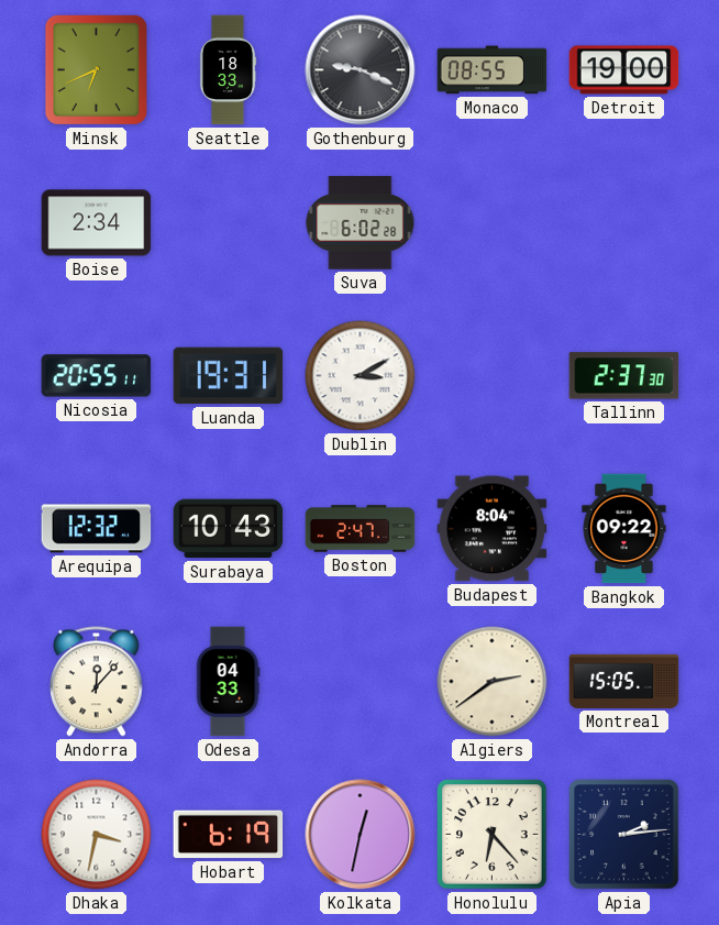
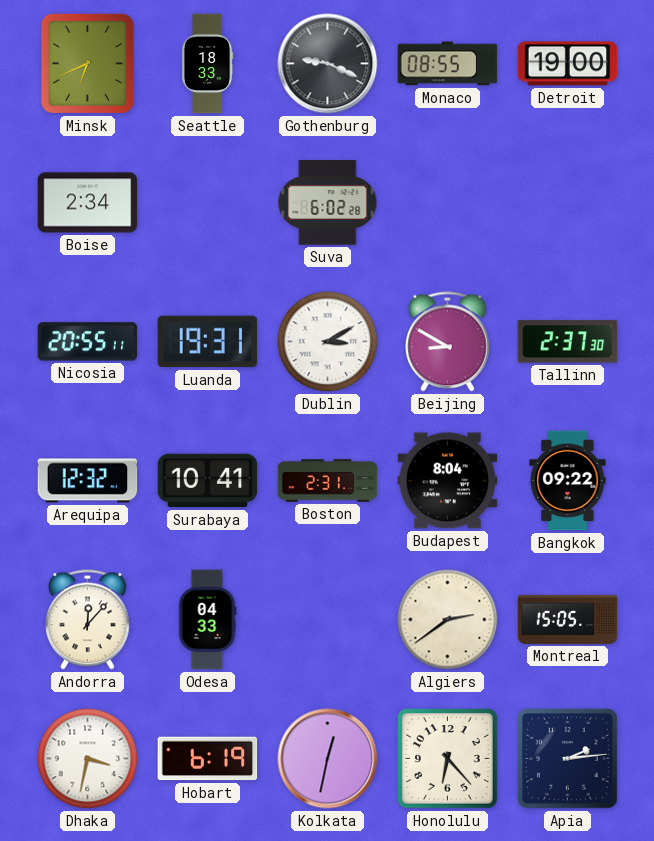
Beijing: none -> 8:50
Surabaya: 10:43 -> 10:41
Boston: 2:47 -> 2:31
